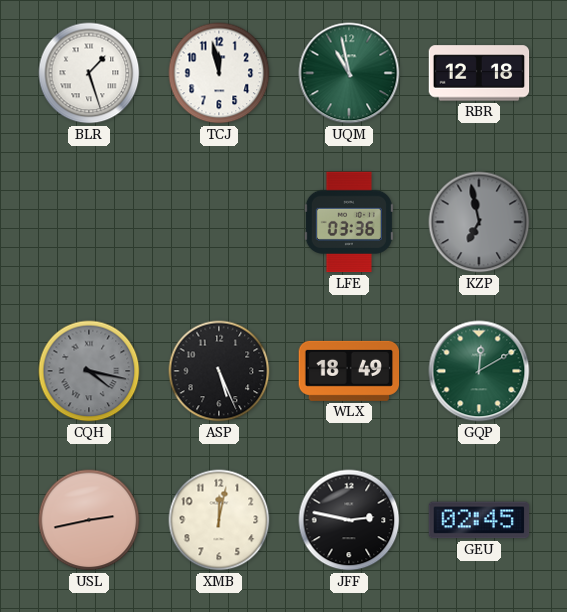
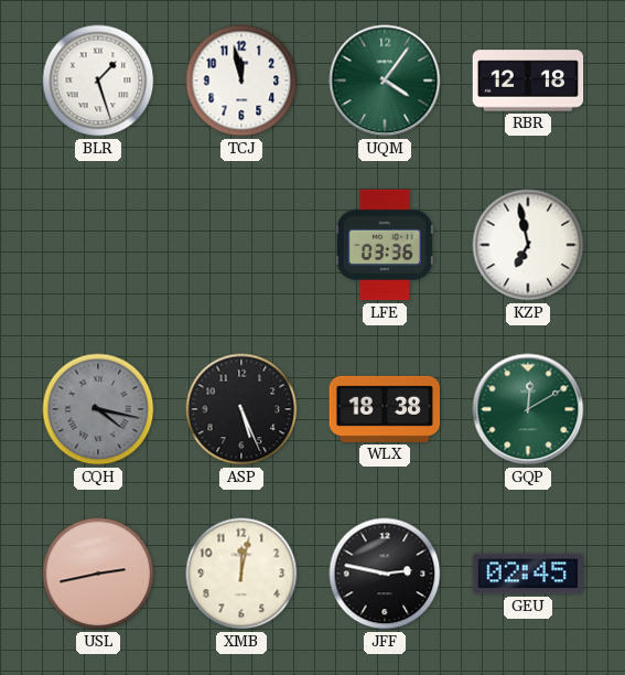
UQM: 10:58 -> 4:06
KZP dial: grey -> white
WLX: 18:49 -> 18:38
